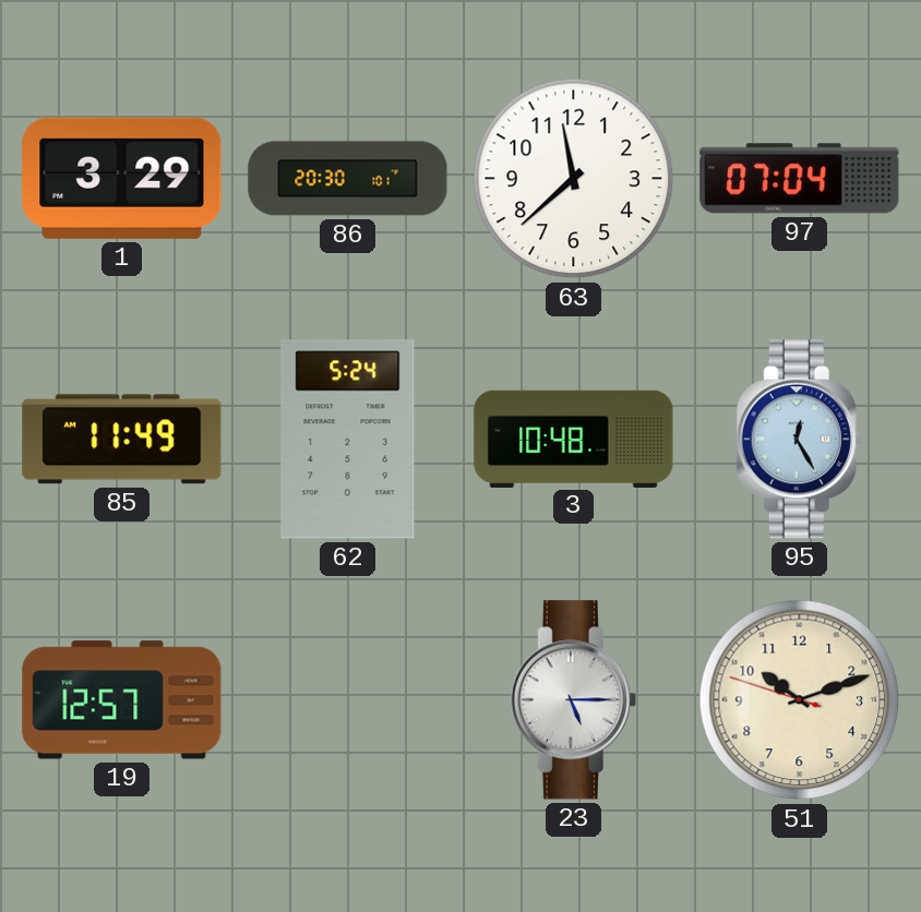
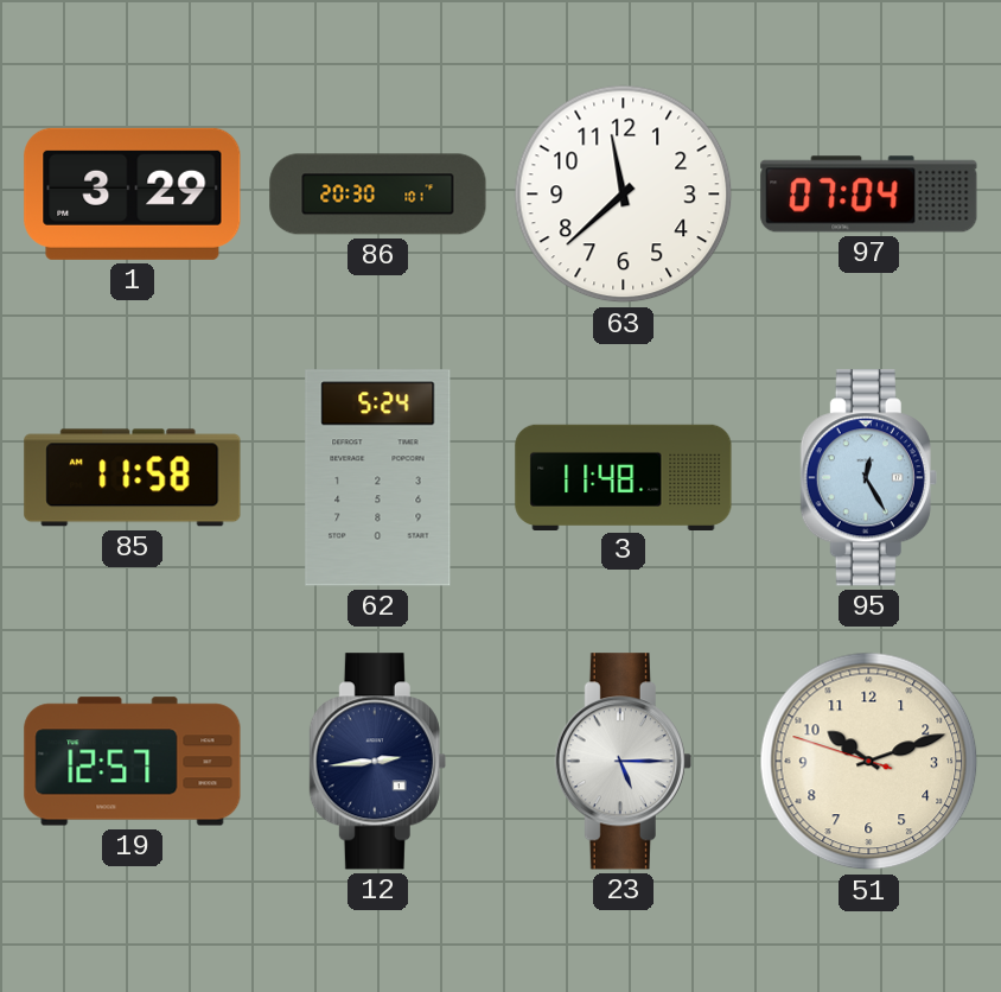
85: 11:49 -> 11:58
3: 10:48 -> 11:48
12: none -> 2:44
